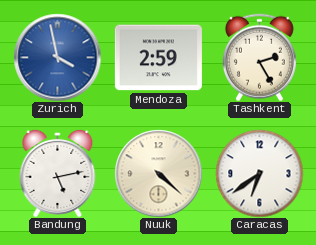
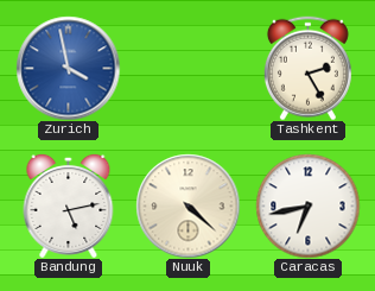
Mendoza: 2:59 -> none
Caracas: 6:39 -> 6:43
